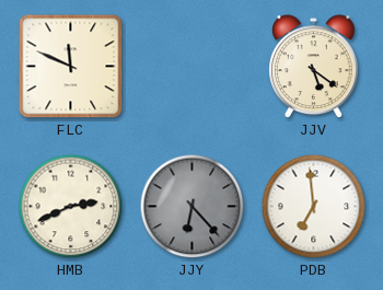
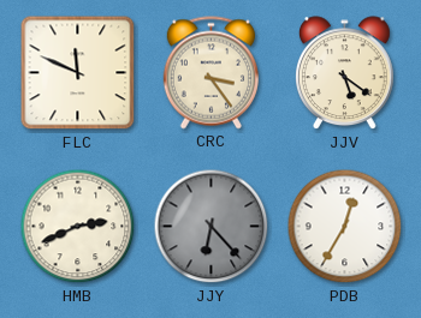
CRC: none -> 3:24
PDB: 6:59 -> 12:35
